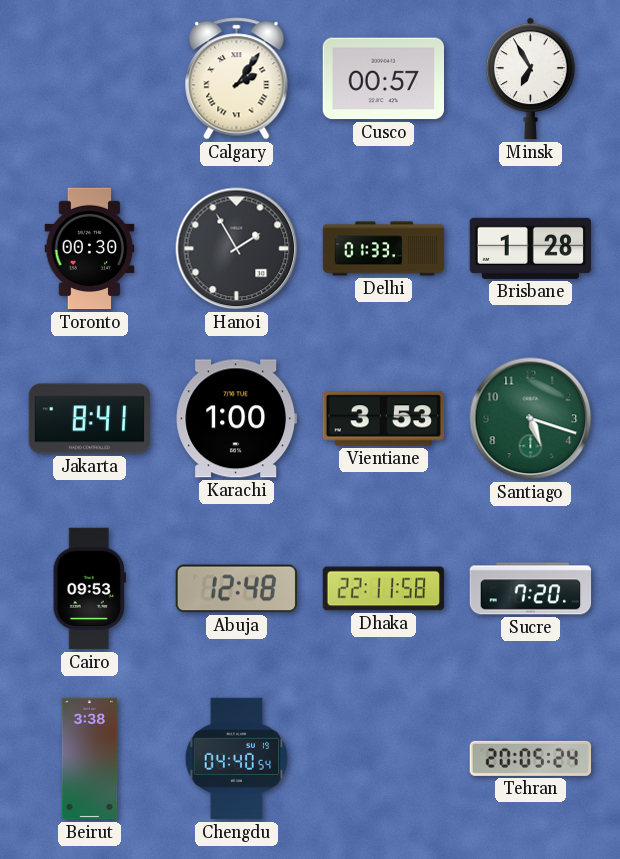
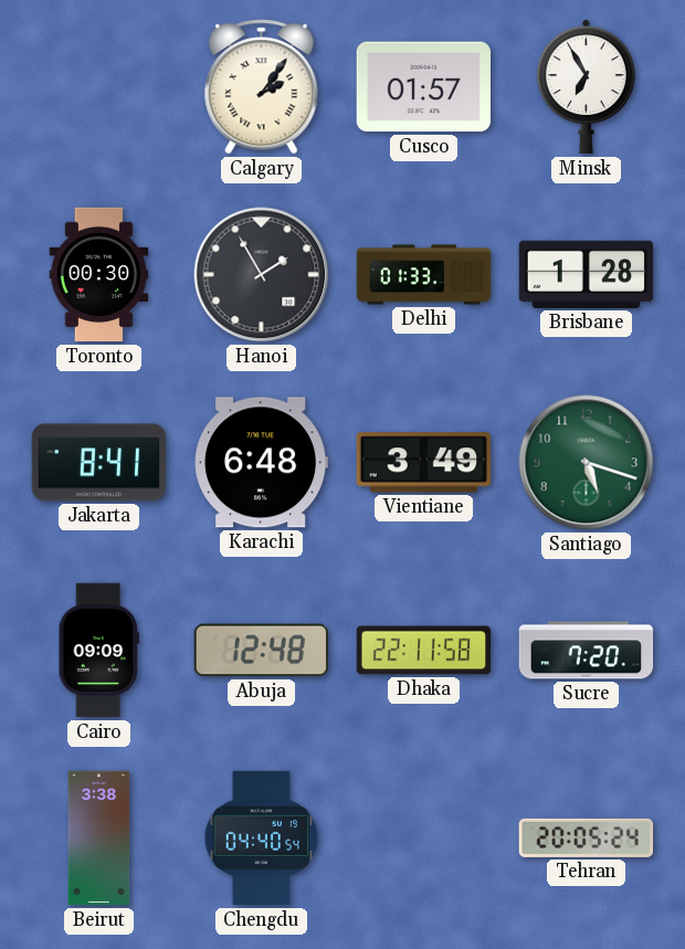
Cusco: 00:57 -> 01:57
Karachi: 1:00 -> 6:48
Vientiane: 3:53 -> 3:49
Cairo: 09:53 -> 09:09
